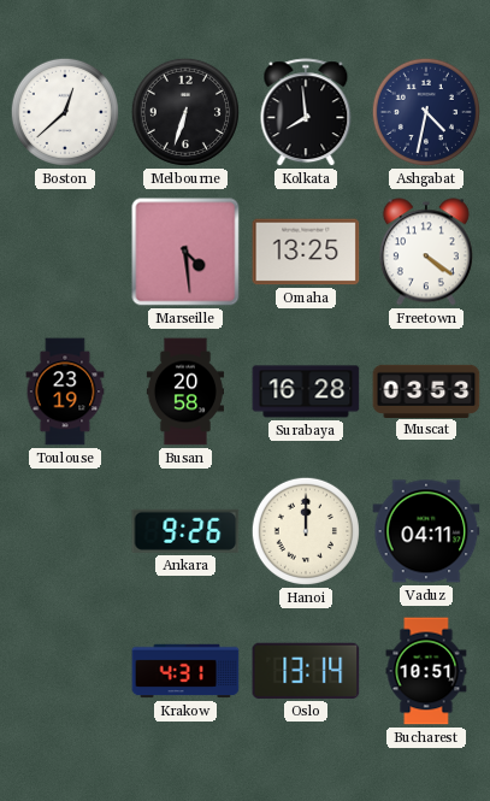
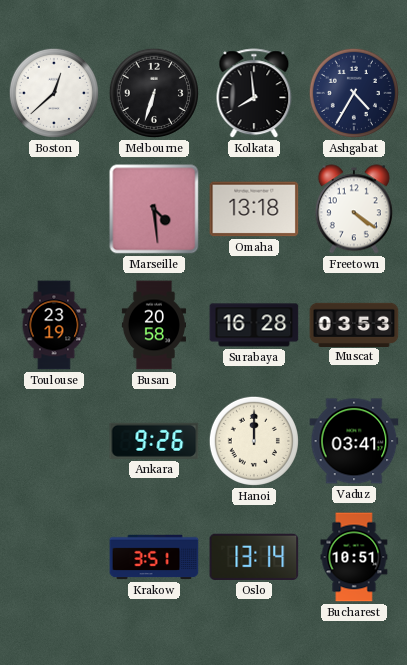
Ashgabat: 4:32 -> 4:35
Omaha: 13:25 -> 13:18
Vaduz: 04:11 -> 03:41
Krakow: 4:31 -> 3:51
